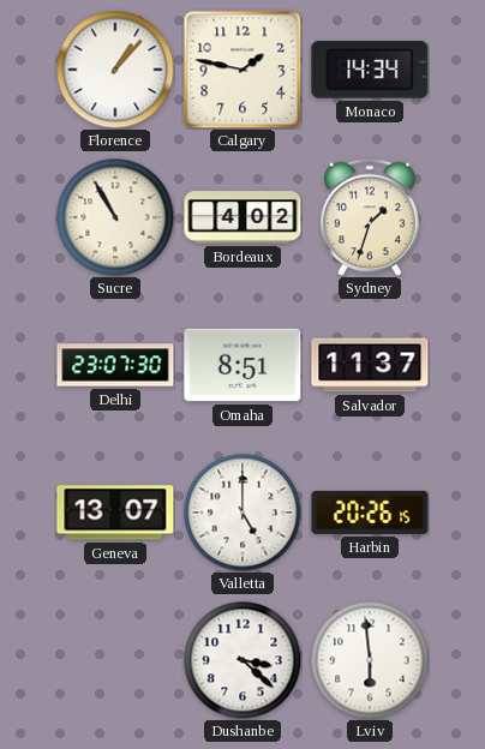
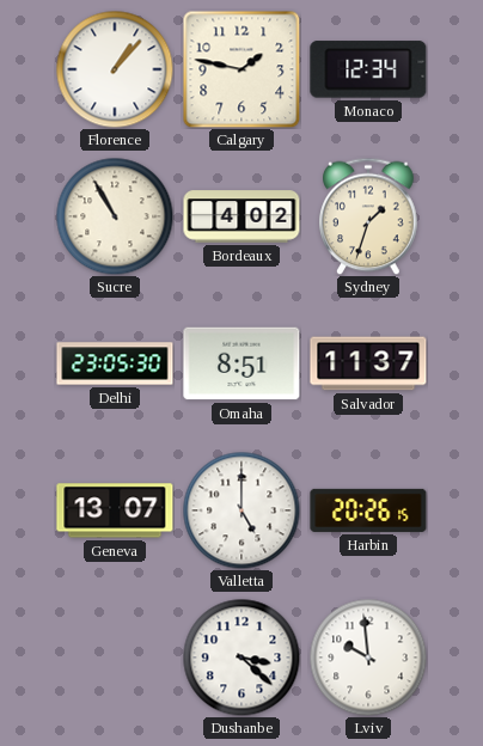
Monaco: 14:34 -> 12:34
Delhi: 23:07 -> 23:05
Lviv: 5:59 -> 9:59
